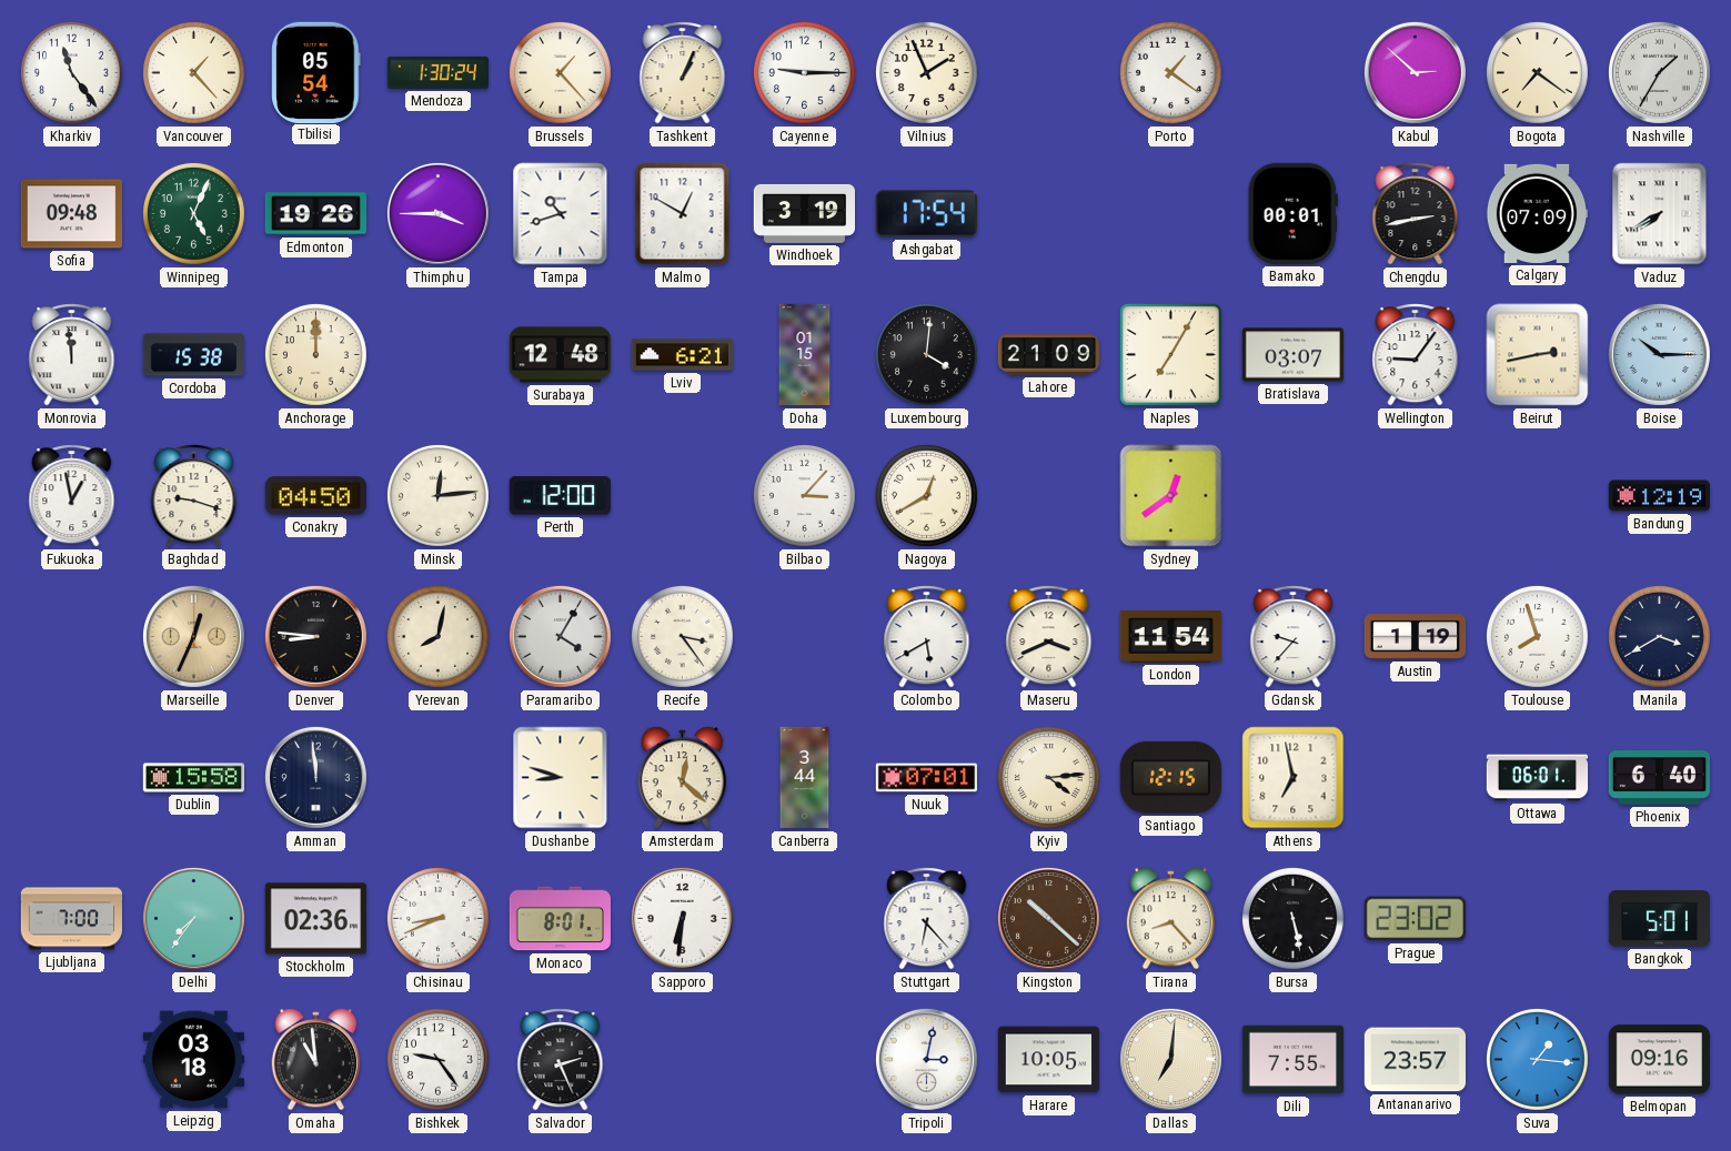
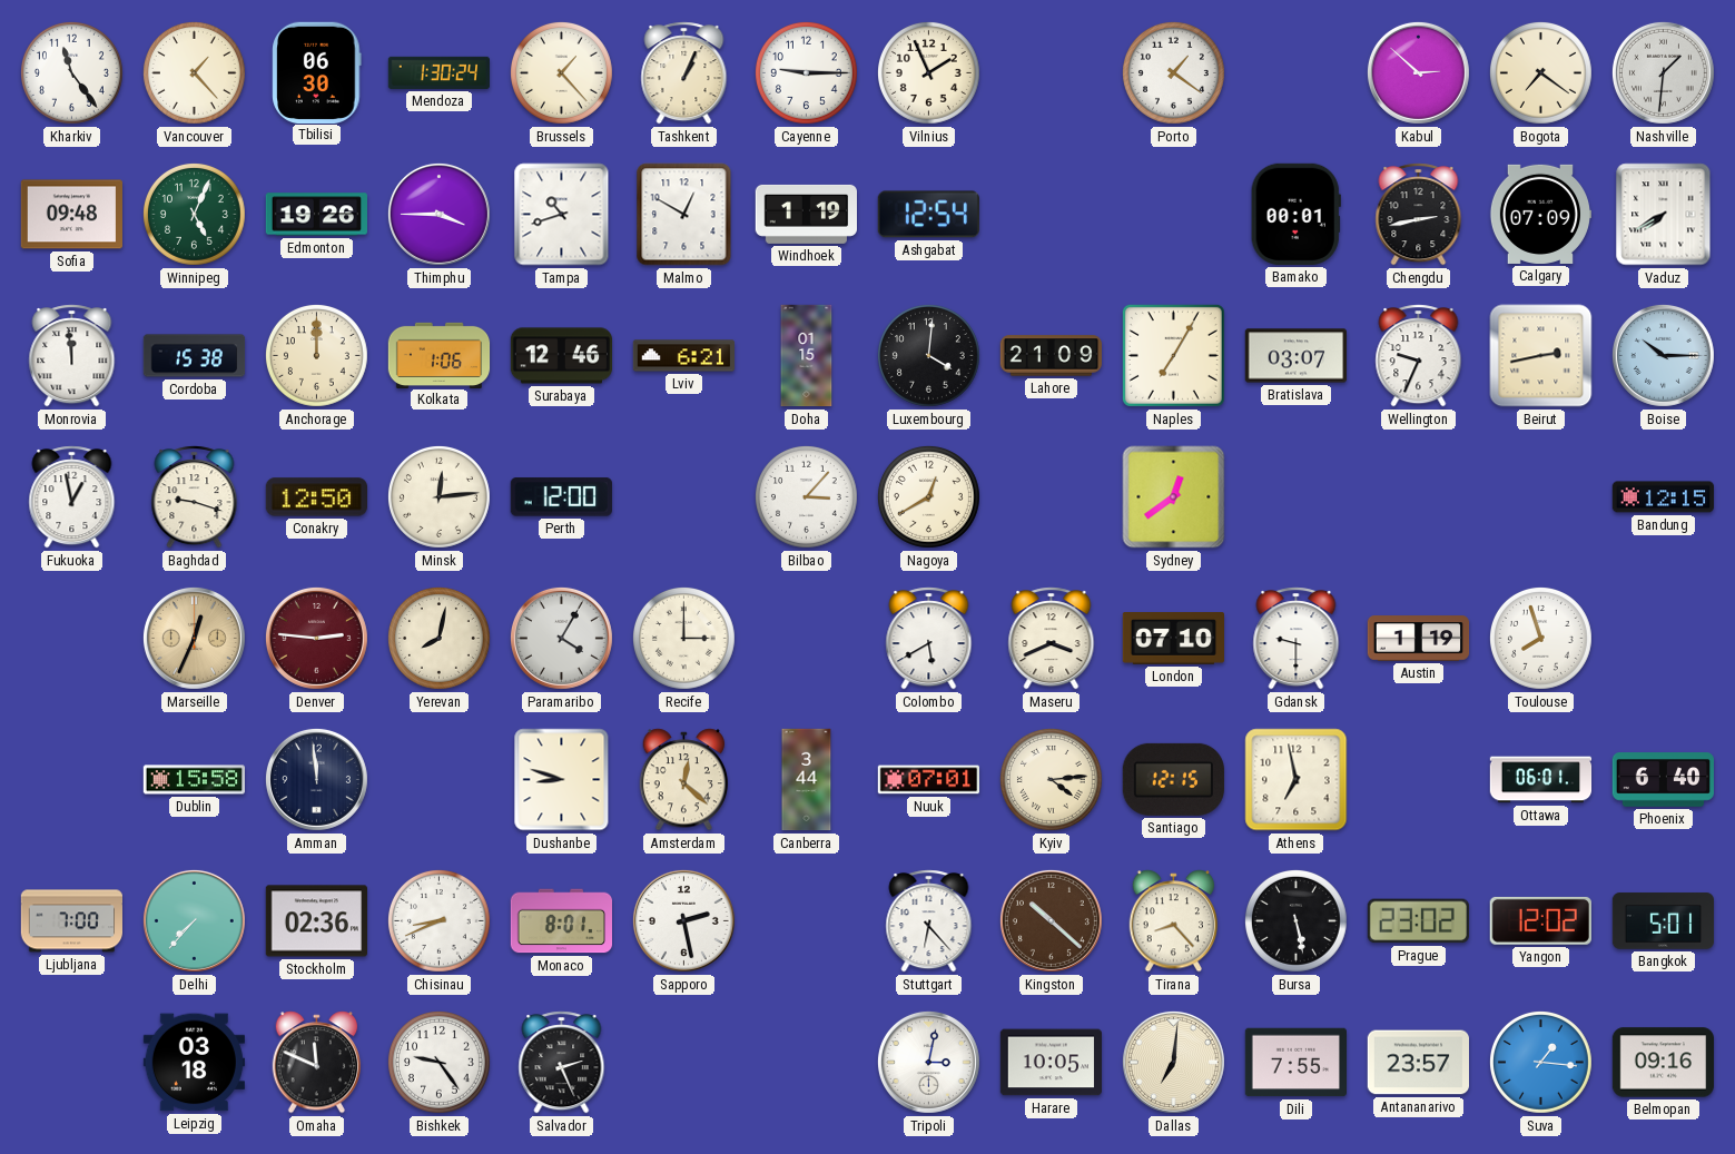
Tbilisi: 05:54 -> 06:30
Nashville: 1:35 -> 1:31
Windhoek: 3:19 -> 1:19
Ashgabat: 17:54 -> 12:54
Kolkata: none -> 1:06
Surabaya: 12:48 -> 12:46
Wellington: 9:06 -> 9:34
Conakry: 04:50 -> 12:50
Bandung: 12:19 -> 12:15
Denver: 8:46 -> 2:46
Denver dial: black -> burgundy
Recife: 3:24 -> 3:00
London: 11:54 -> 07:10
Gdansk: 9:37 -> 9:30
Manila: 3:40 -> none
Delhi: 7:36 -> 7:37
Sapporo: 6:31 -> 2:28
Yangon: none -> 12:02
Omaha: 10:59 -> 11:49
